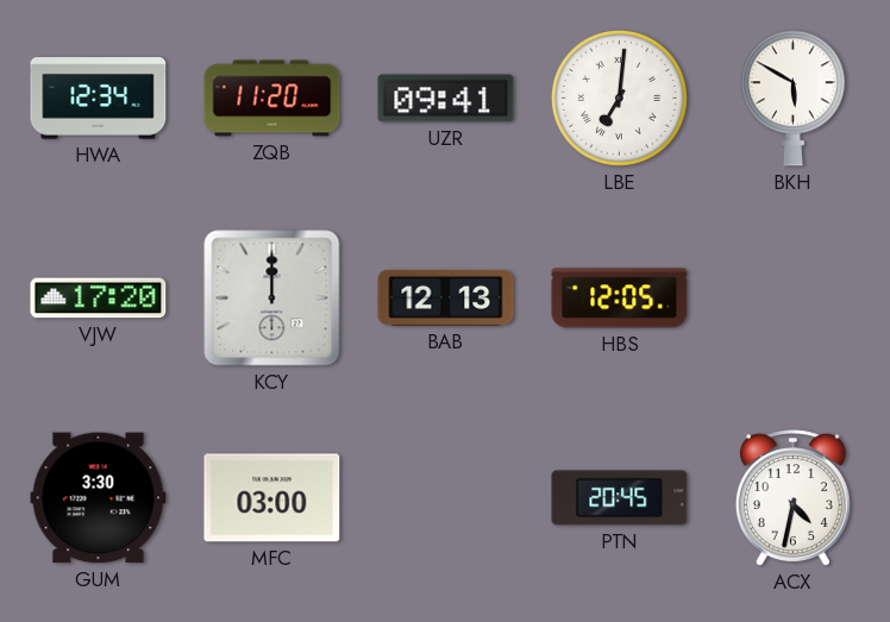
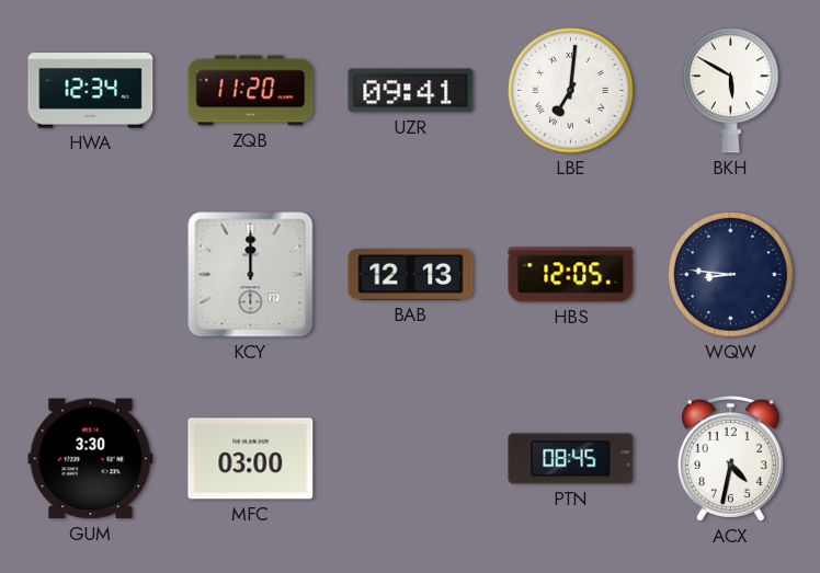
VJW: 17:20 -> none
WQW: none -> 8:46
PTN: 20:45 -> 08:45
